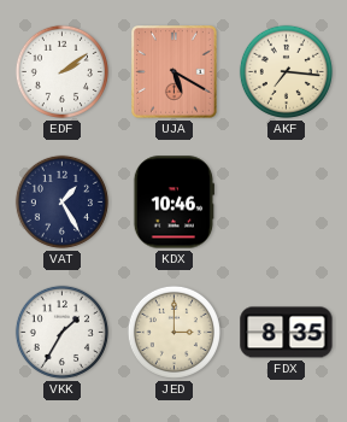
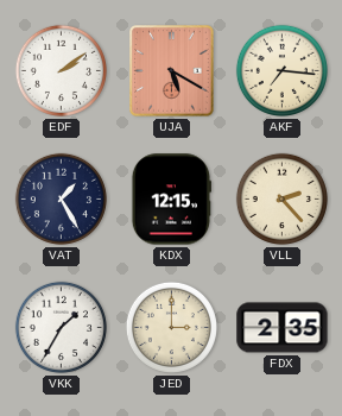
KDX: 10:46 -> 12:15
VLL: none -> 2:23
FDX: 8:35 -> 2:35
